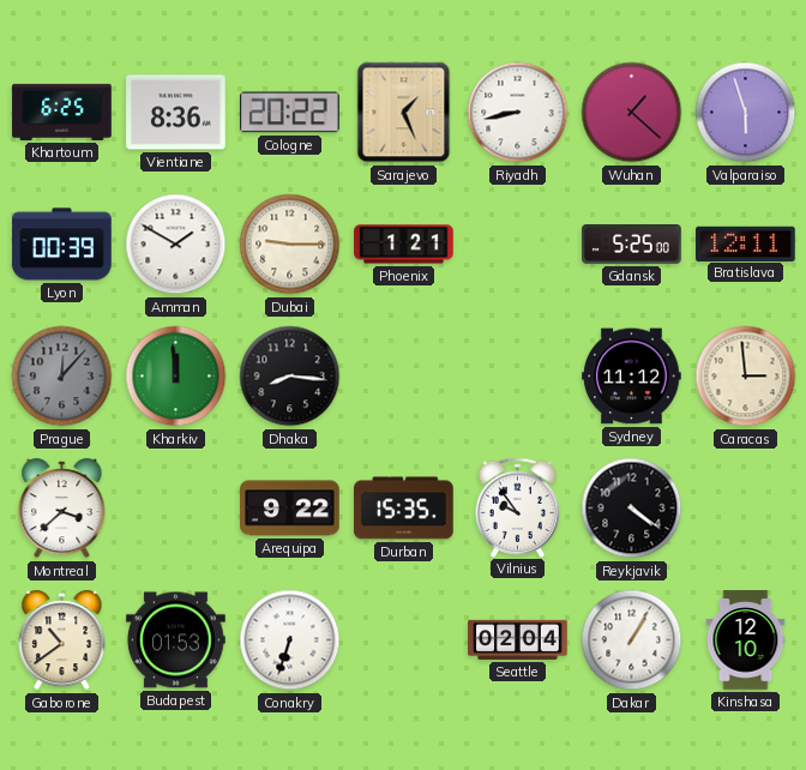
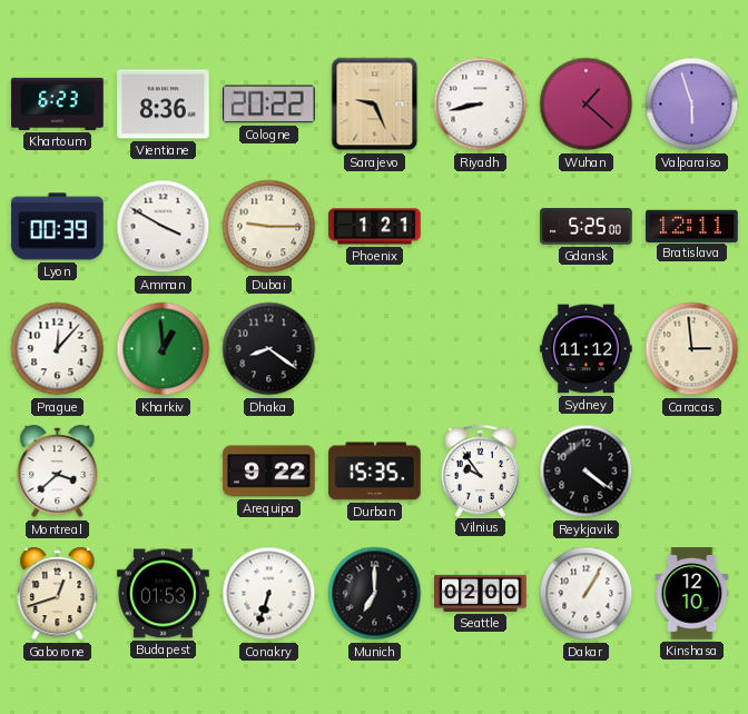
Khartoum: 6:25 -> 6:23
Sarajevo: 1:26 -> 9:26
Amman: 1:50 -> 3:50
Prague dial: grey -> white
Kharkiv: 11:59 -> 12:59
Dhaka: 8:16 -> 8:21
Gaborone: 10:39 -> 12:42
Munich: none -> 7:00
Seattle: 02:04 -> 02:00
